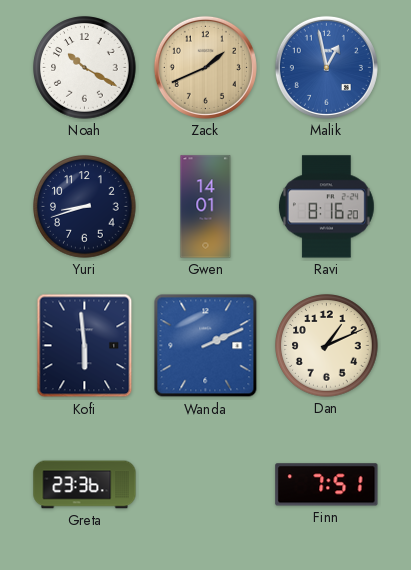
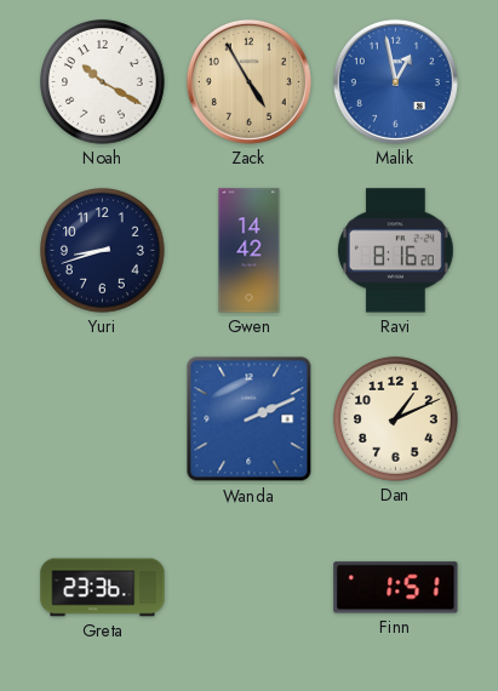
Zack: 1:41 -> 4:55
Gwen: 14:01 -> 14:42
Kofi: 5:59 -> none
Finn: 7:51 -> 1:51
